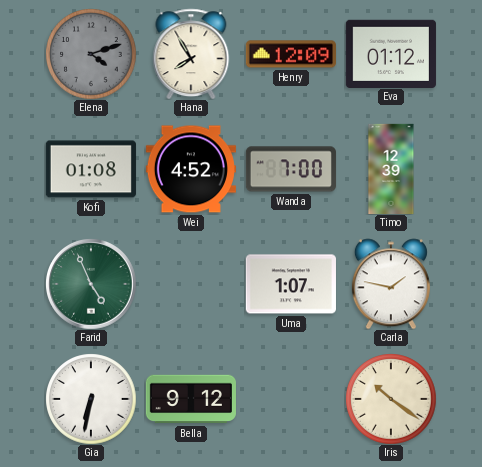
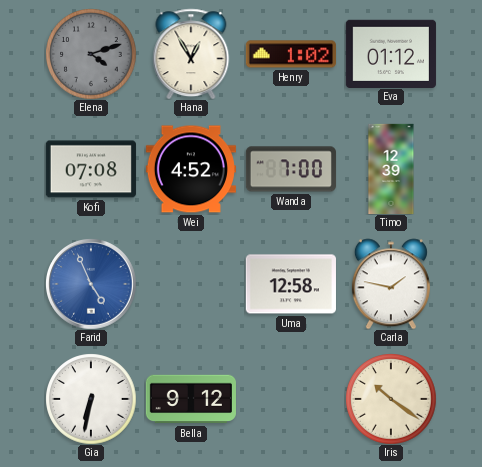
Hana: 7:55 -> 12:55
Henry: 12:09 -> 1:02
Kofi: 01:08 -> 07:08
Farid dial: green -> blue
Uma: 1:07 -> 12:58
